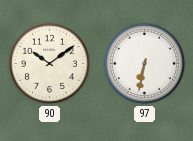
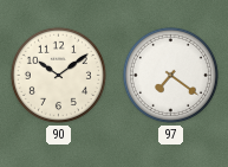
97: 6:32 -> 7:21
